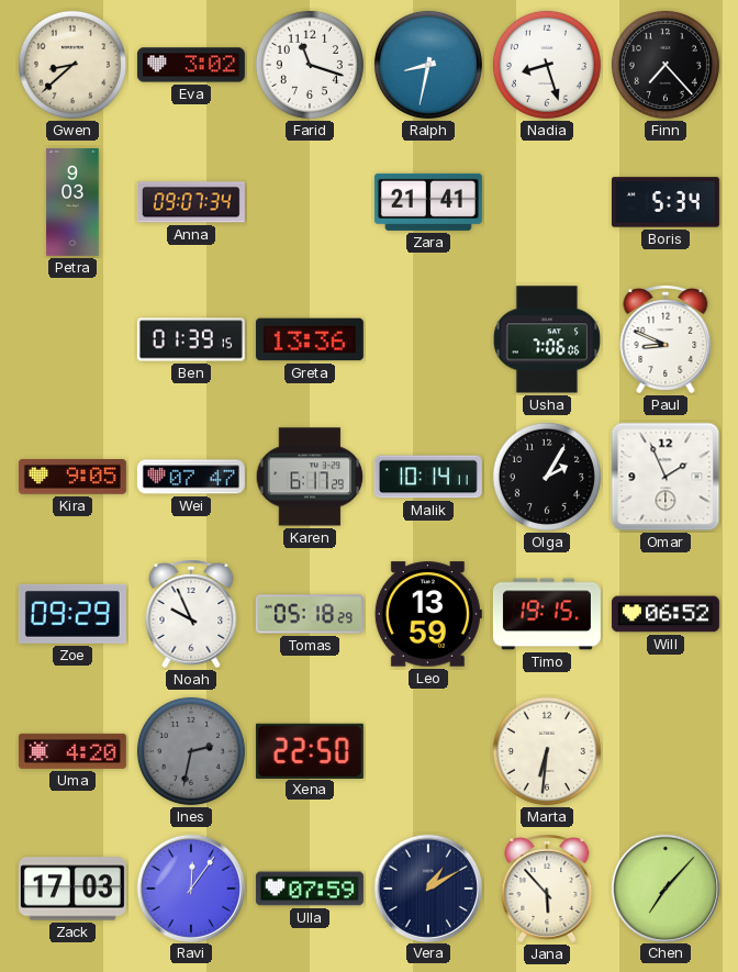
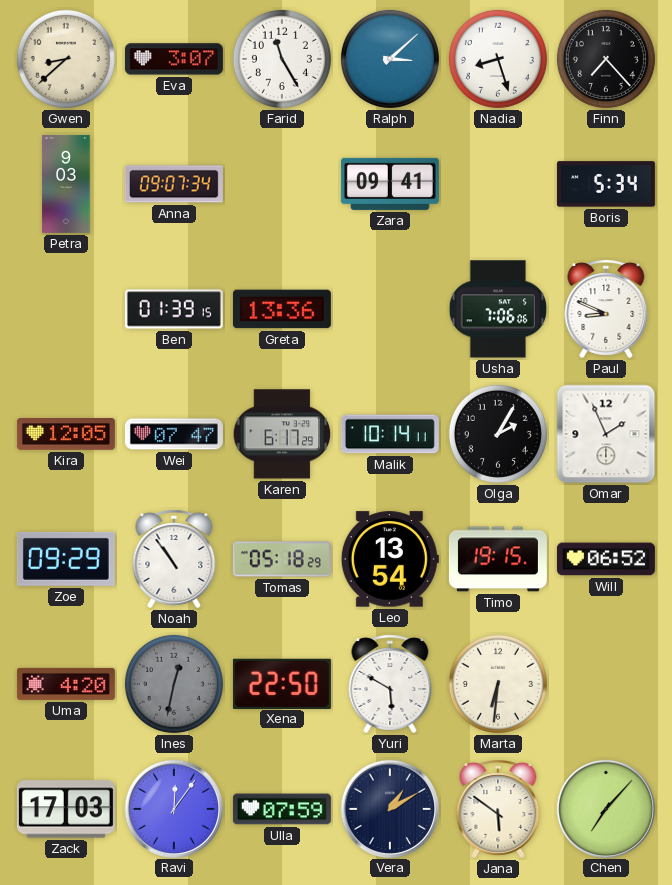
Eva: 3:02 -> 3:07
Farid: 11:18 -> 11:25
Ralph: 8:32 -> 3:08
Zara: 21:41 -> 09:41
Kira: 9:05 -> 12:05
Noah: 9:56 -> 10:54
Leo: 13:59 -> 13:54
Ines: 2:32 -> 12:32
Yuri: none -> 5:50
Jana: 5:53 -> 5:51
